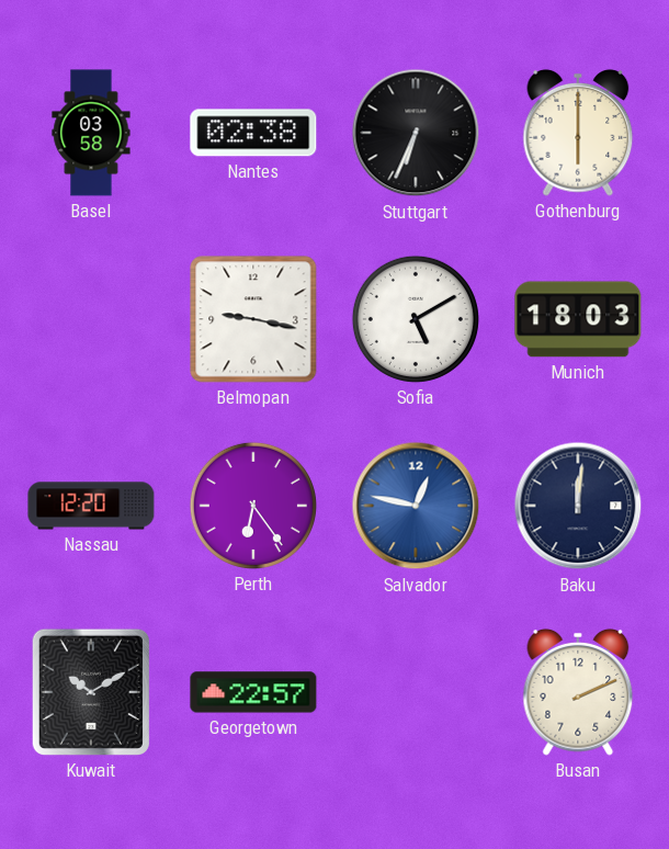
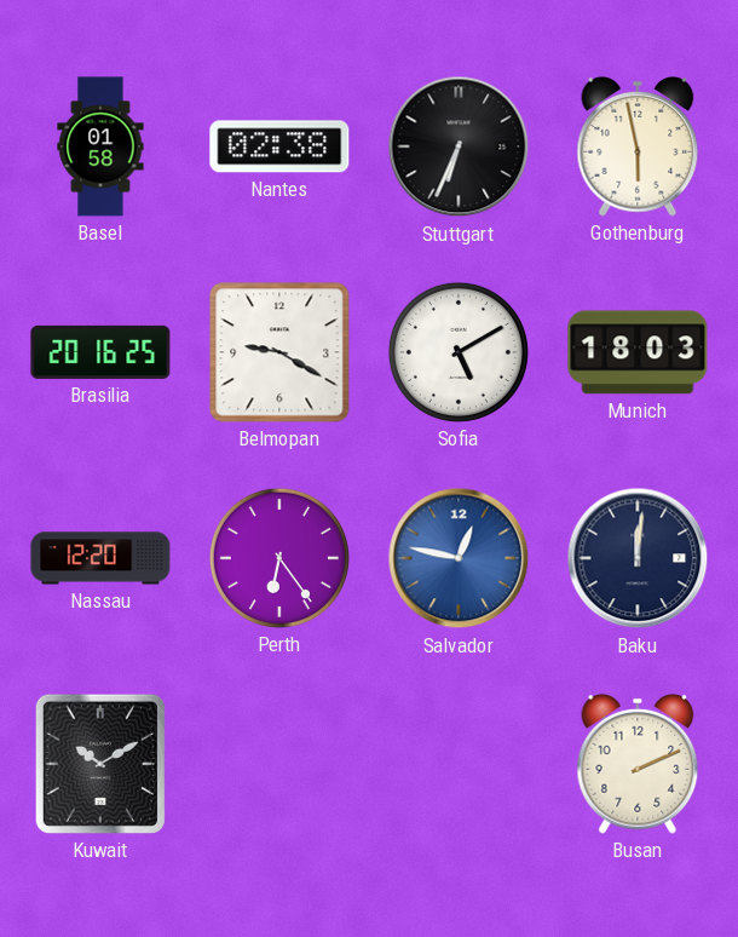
Basel: 03:58 -> 01:58
Gothenburg: 6:00 -> 5:58
Brasilia: none -> 20:16
Belmopan: 9:17 -> 9:20
Georgetown: 22:57 -> none
